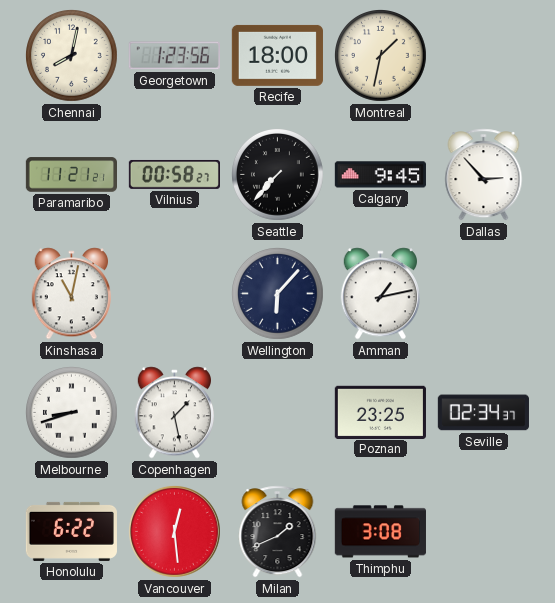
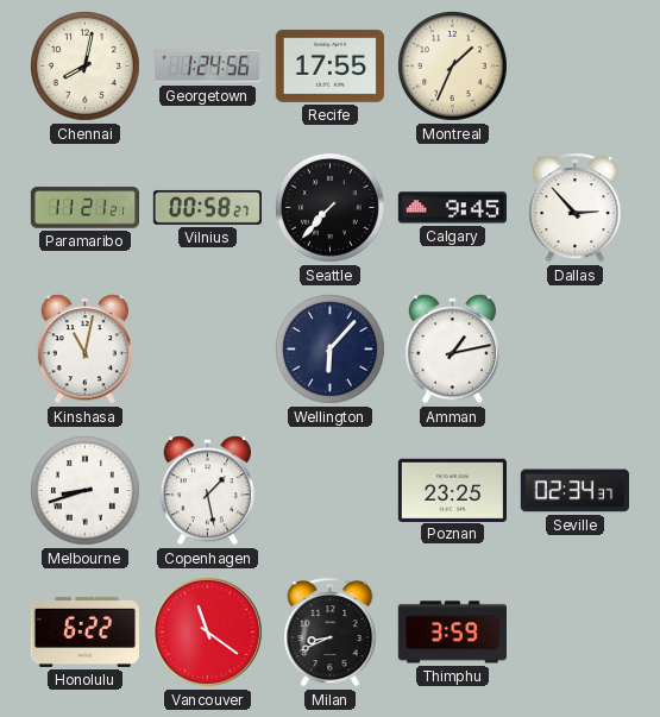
Georgetown: 1:23 -> 1:24
Recife: 18:00 -> 17:55
Montreal: 1:32 -> 1:34
Vancouver: 12:29 -> 11:21
Milan: 1:41 -> 8:41
Thimphu: 3:08 -> 3:59
